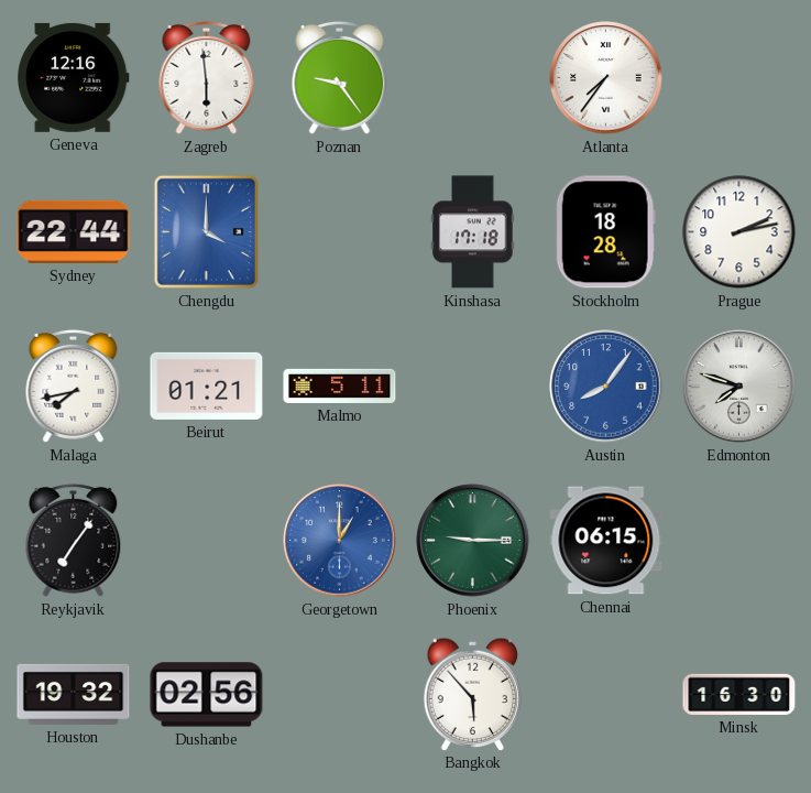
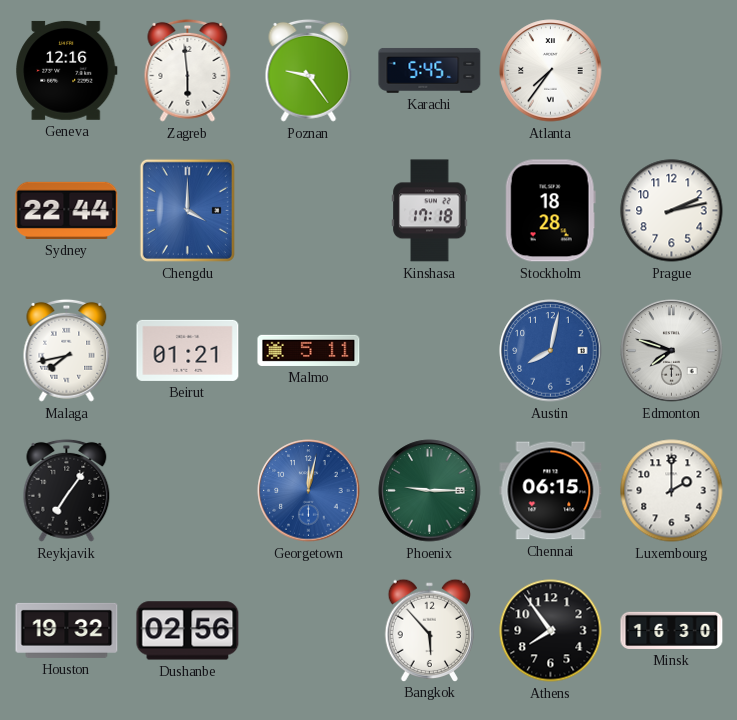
Karachi: none -> 5:45
Austin: 8:06 -> 8:02
Georgetown: 1:00 -> 12:02
Luxembourg: none -> 2:00
Athens: none -> 7:54
